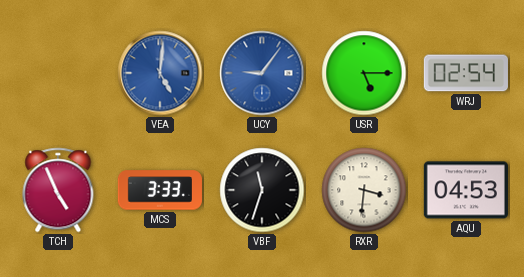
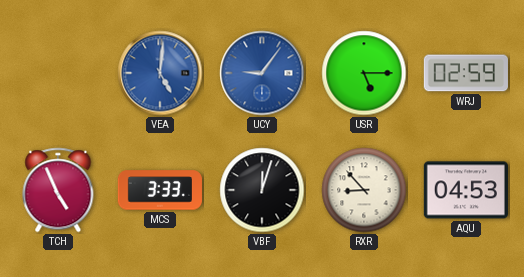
WRJ: 02:54 -> 02:59
VBF: 11:33 -> 12:03
RXR: 3:31 -> 8:53
